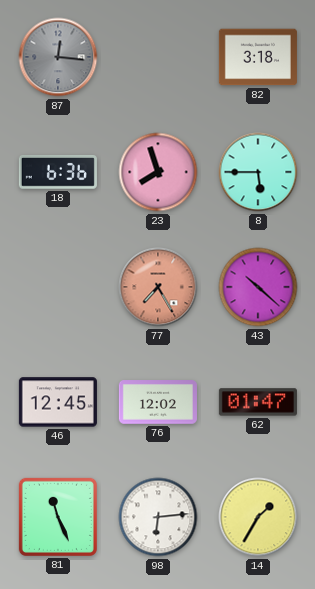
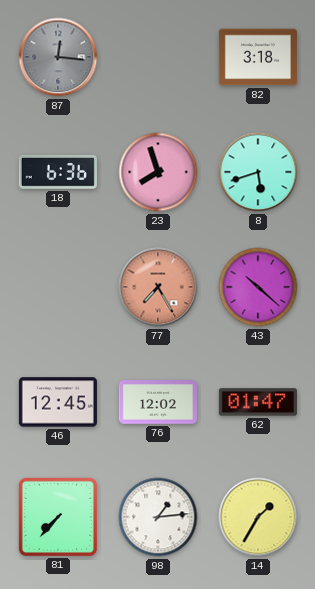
8: 5:45 -> 5:42
81: 11:26 -> 7:37
98: 6:14 -> 1:14
